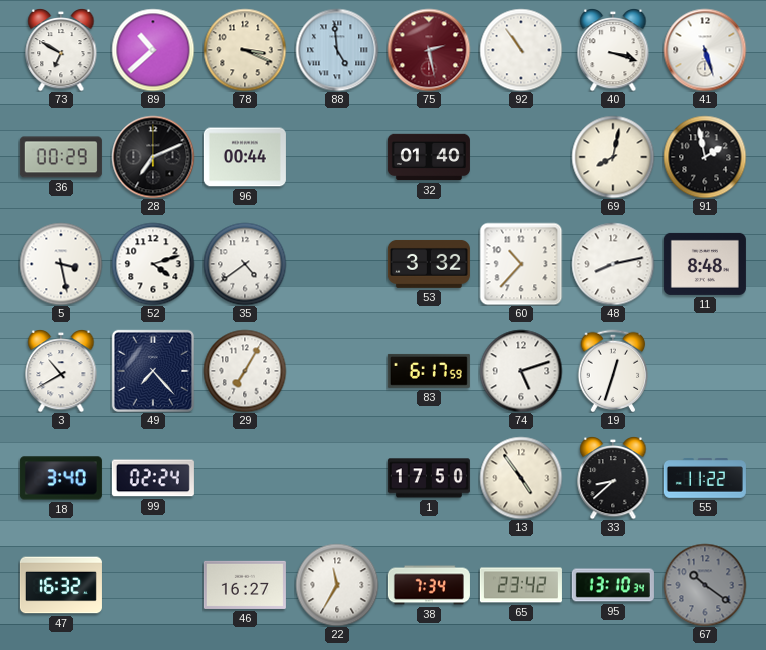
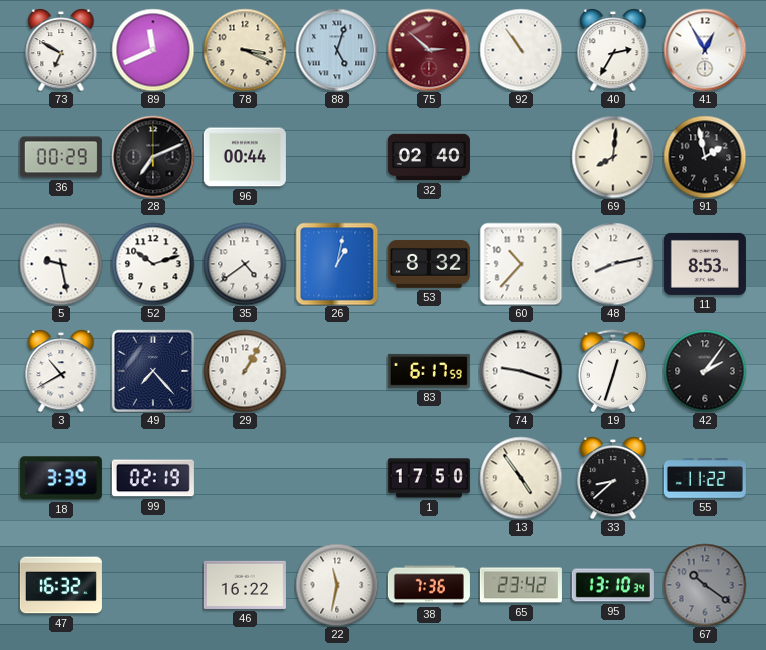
89: 10:38 -> 11:41
88: 4:59 -> 5:03
75: 2:28 -> 2:52
40: 3:18 -> 2:35
41: 5:27 -> 12:55
32: 01:40 -> 02:40
69: 8:02 -> 8:01
5: 3:28 -> 9:28
52: 4:12 -> 10:12
26: none -> 1:02
53: 3:32 -> 8:32
11: 8:48 -> 8:53
29: 7:05 -> 1:05
74: 5:12 -> 9:18
42: none -> 2:06
18: 3:40 -> 3:39
99: 02:24 -> 02:19
46: 16:27 -> 16:22
22: 11:35 -> 11:32
38: 7:34 -> 7:36
